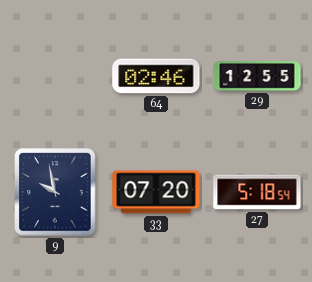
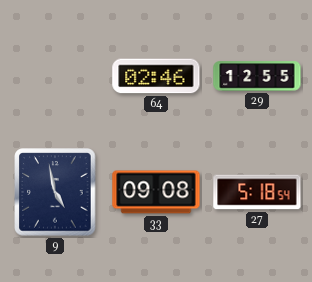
9: 9:58 -> 4:58
33: 07:20 -> 09:08
